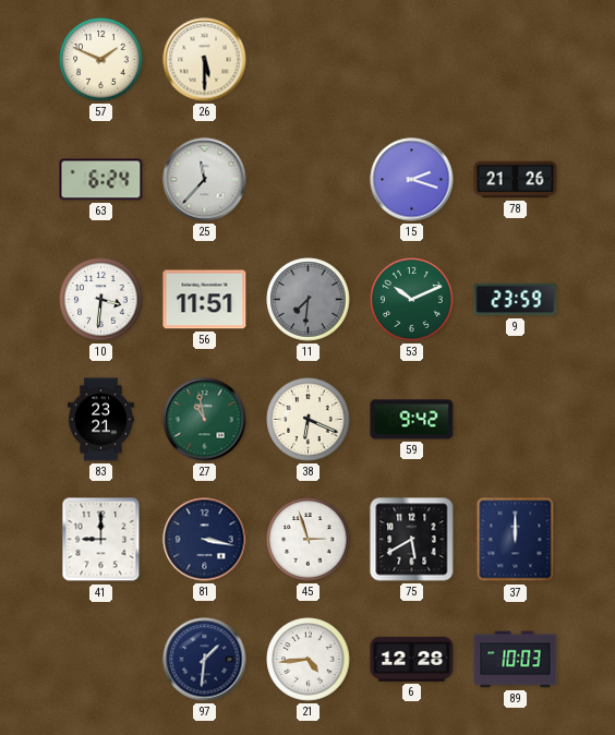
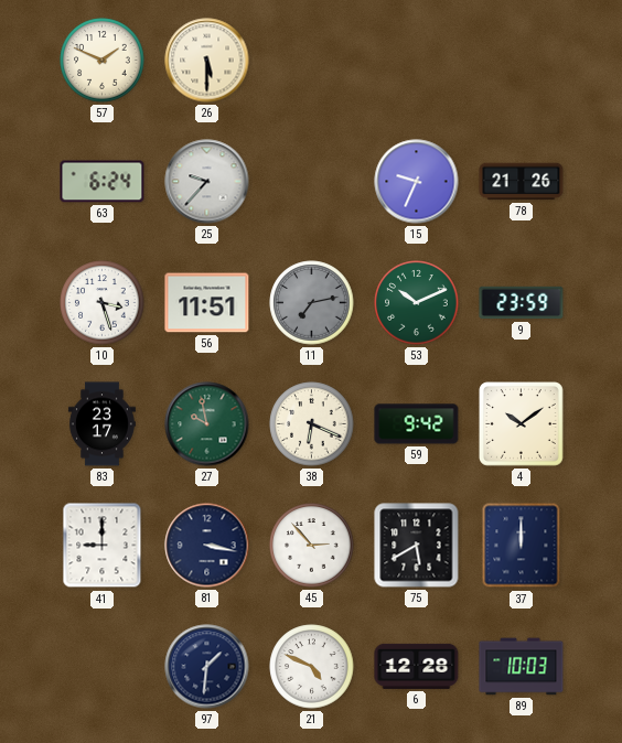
25: 11:37 -> 9:37
15: 2:18 -> 9:34
10: 3:31 -> 3:27
11: 7:31 -> 7:13
83: 23:21 -> 23:17
27: 10:58 -> 9:58
4: none -> 10:09
45: 2:57 -> 2:53
21: 4:44 -> 4:49
